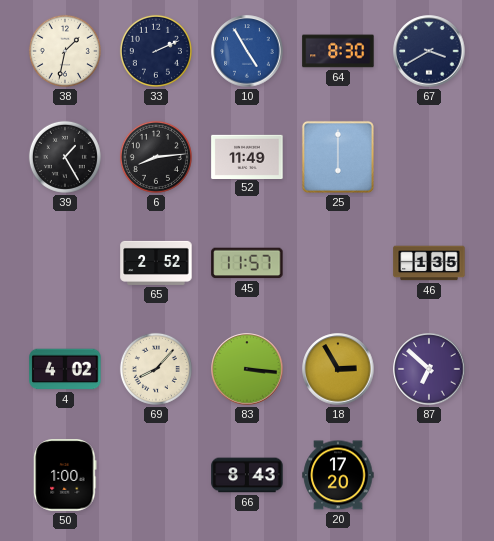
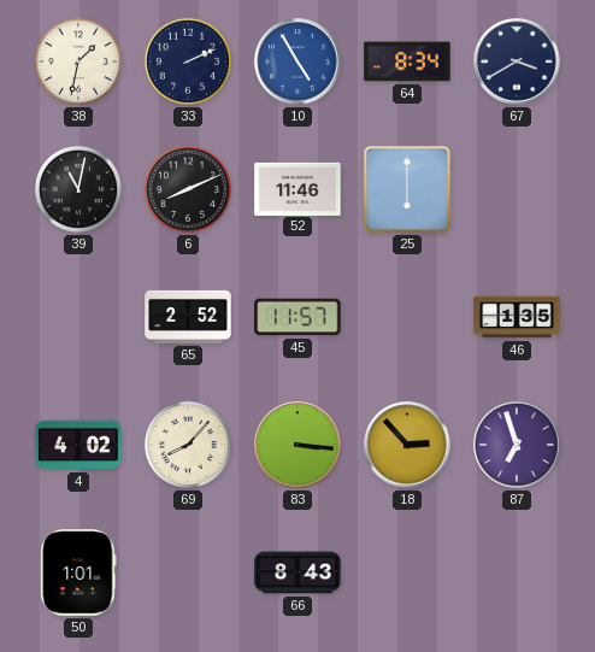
64: 8:30 -> 8:34
39: 1:25 -> 11:02
6: 8:14 -> 8:11
52: 11:49 -> 11:46
18: 2:55 -> 2:53
87: 6:52 -> 6:57
50: 1:00 -> 1:01
20: 17:20 -> none
